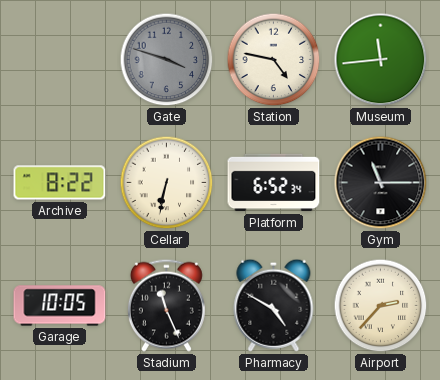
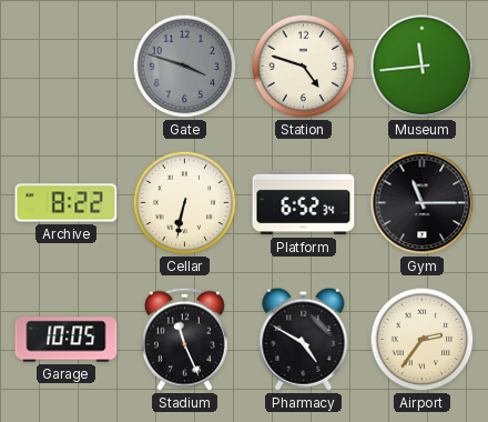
Station: 4:47 -> 4:48
Airport: 2:37 -> 2:36
